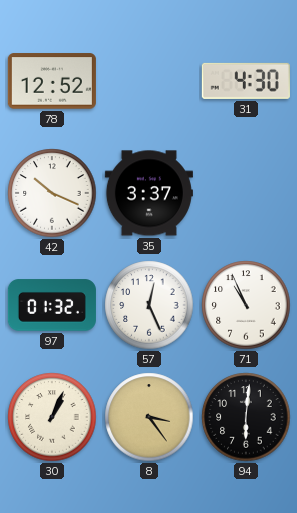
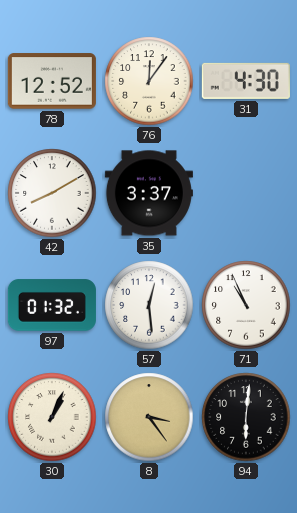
76: none -> 12:06
42: 10:19 -> 8:10
57: 12:26 -> 12:29
